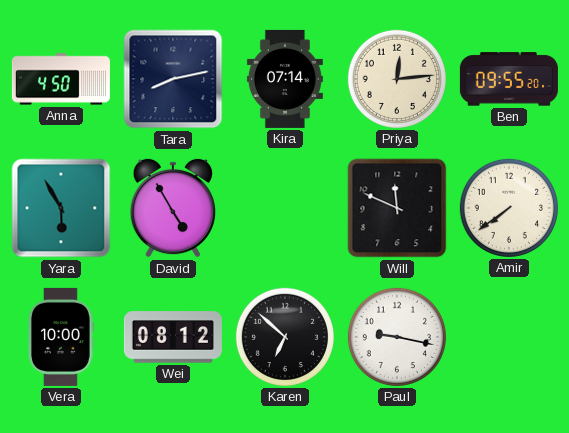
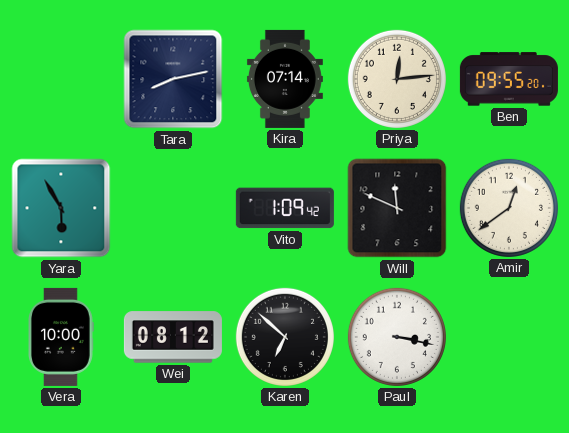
Anna: 4:50 -> none
David: 4:55 -> none
Vito: none -> 1:09
Amir: 7:39 -> 12:39
Paul: 9:17 -> 3:17
